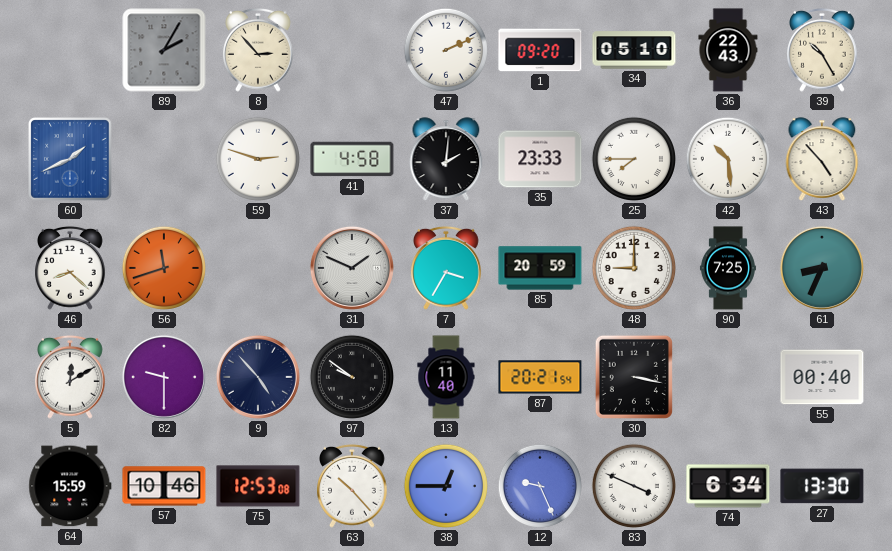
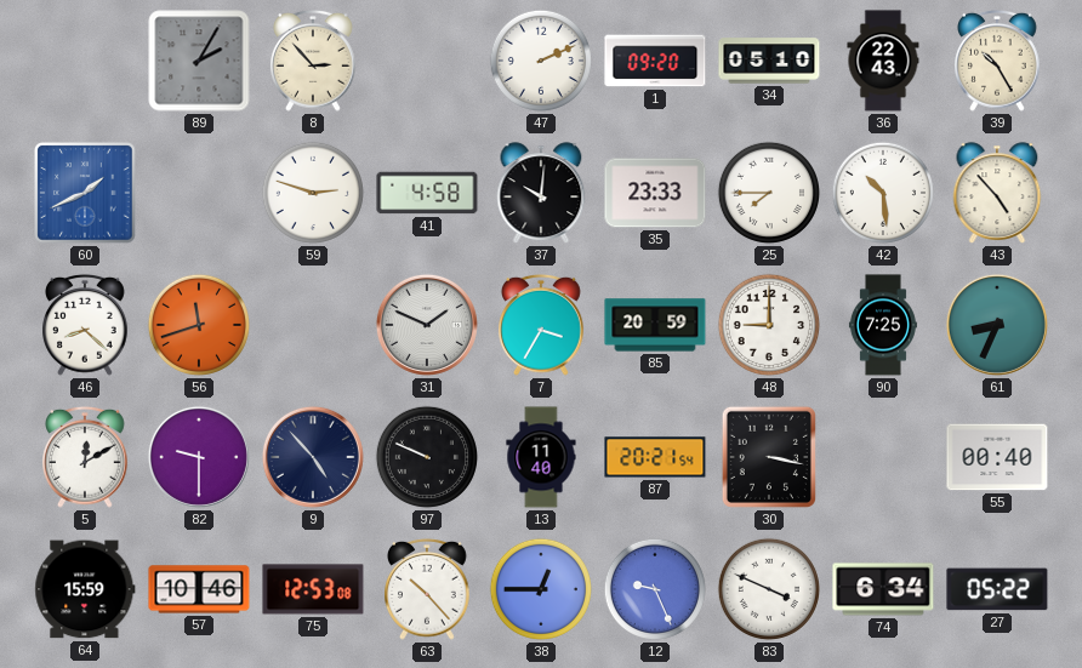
37: 2:01 -> 10:01
97: 9:51 -> 9:49
27: 13:30 -> 05:22
